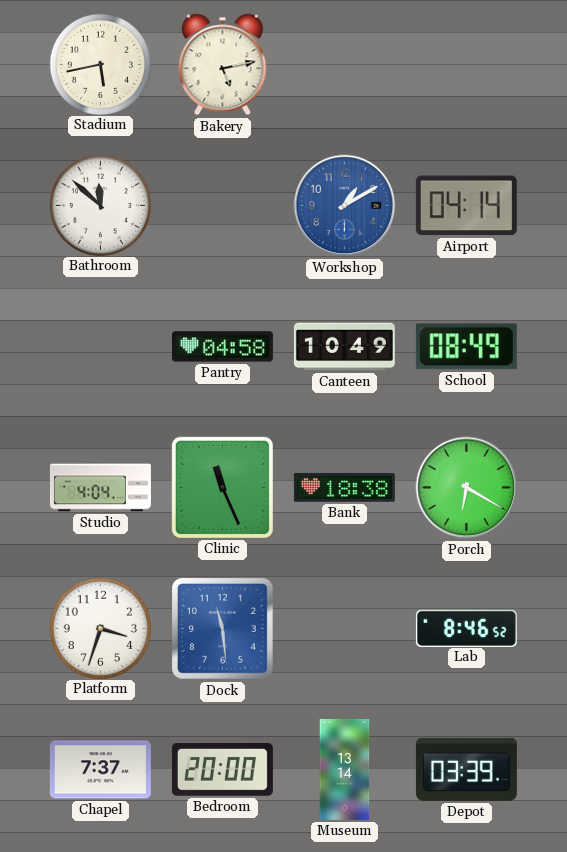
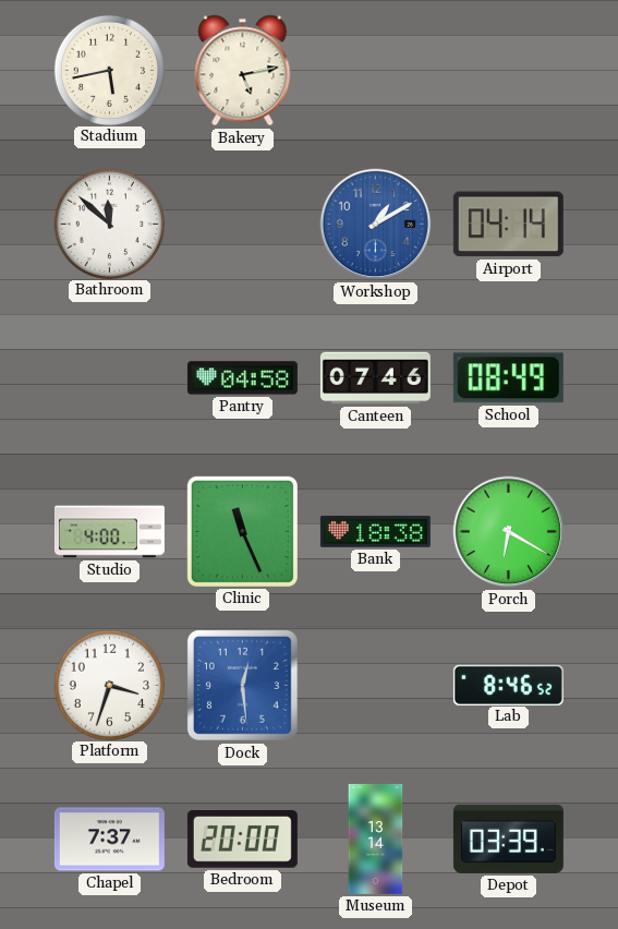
Canteen: 10:49 -> 07:46
Studio: 4:04 -> 4:00
Dock: 11:29 -> 12:29
